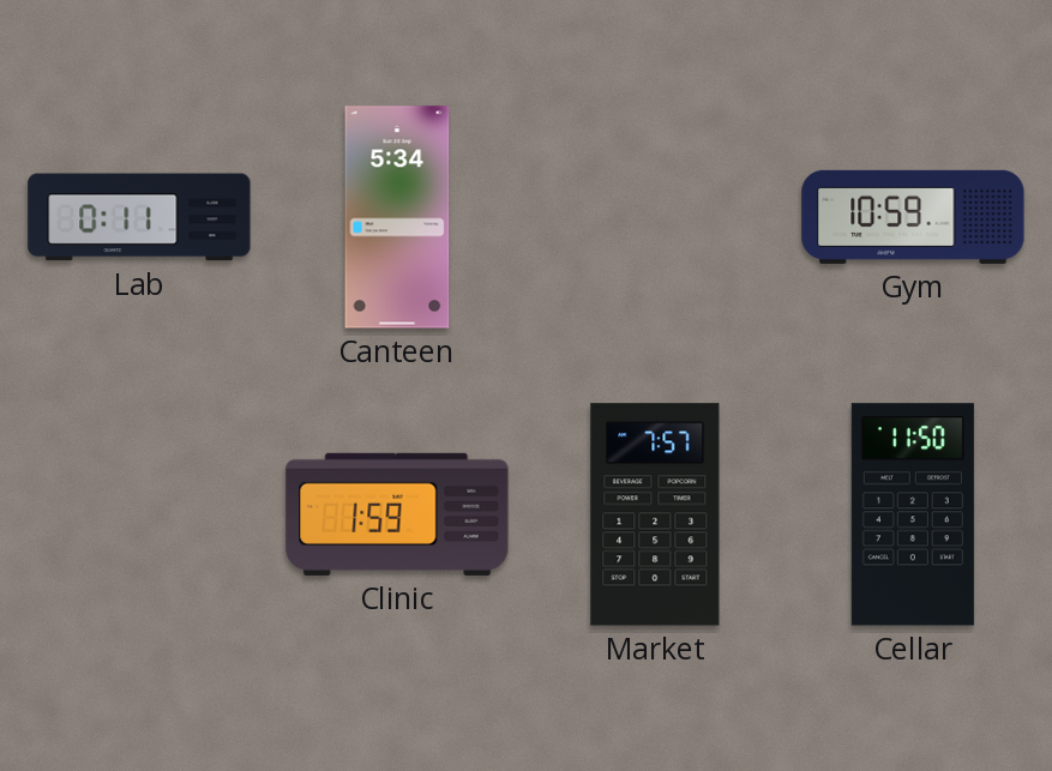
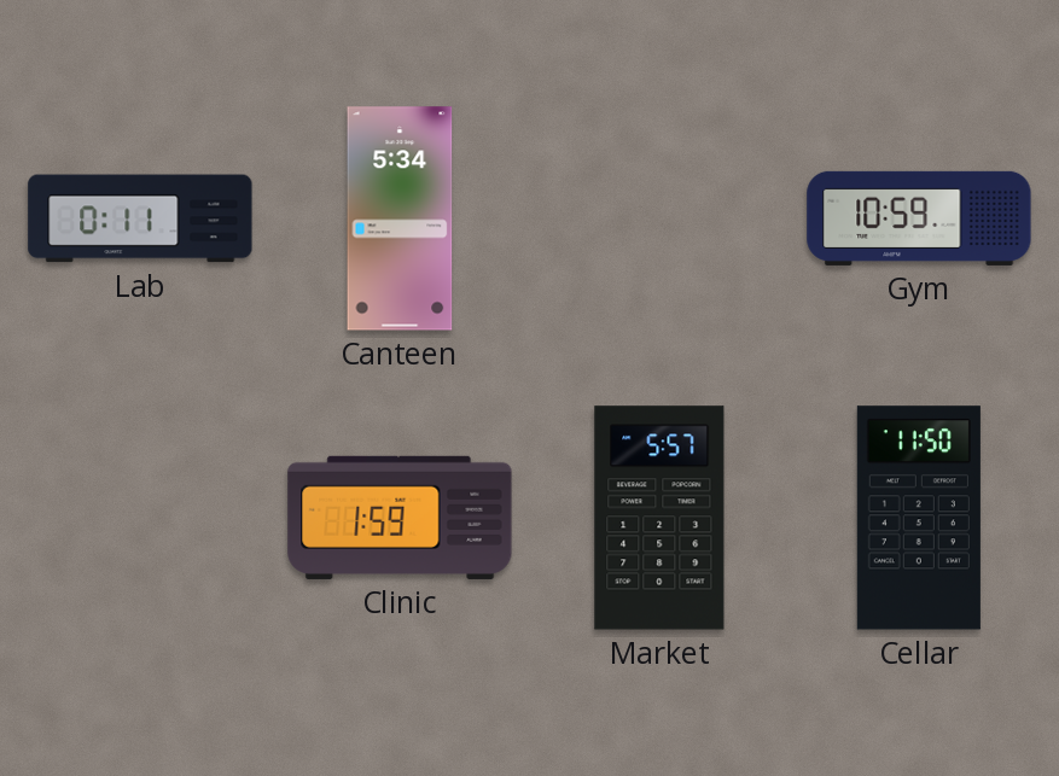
Market: 7:57 -> 5:57
